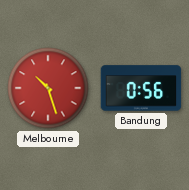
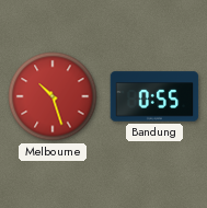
Bandung: 0:56 -> 0:55
